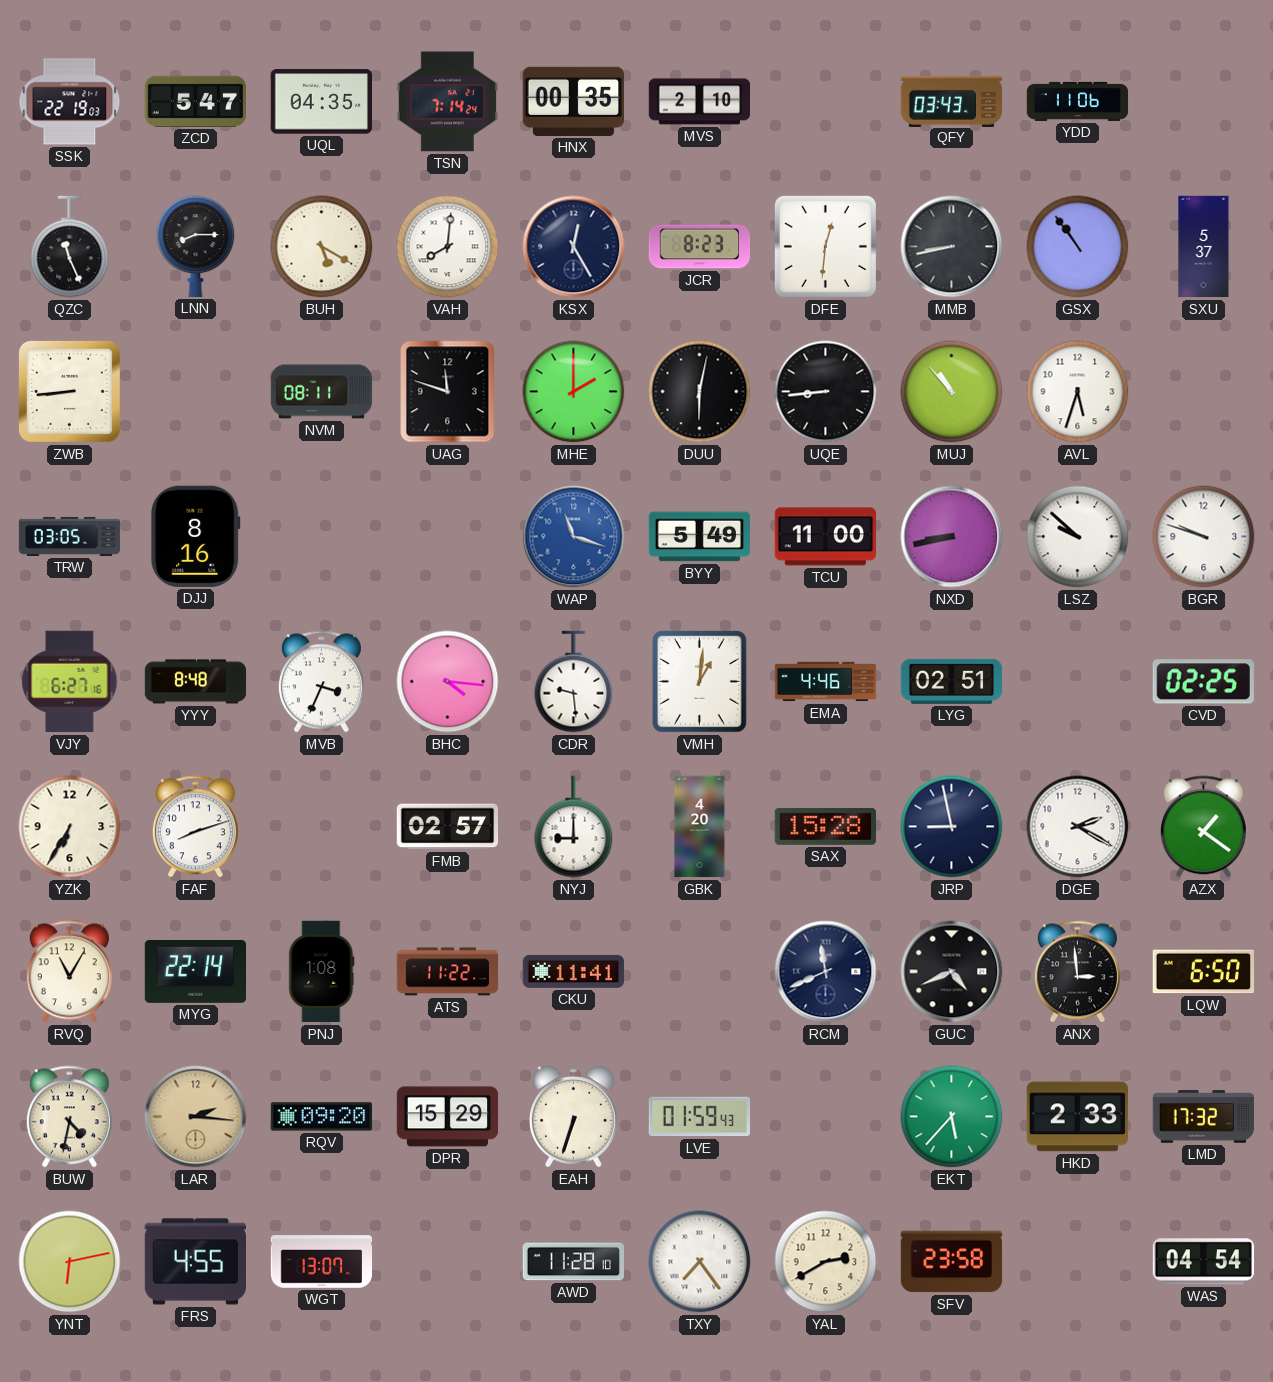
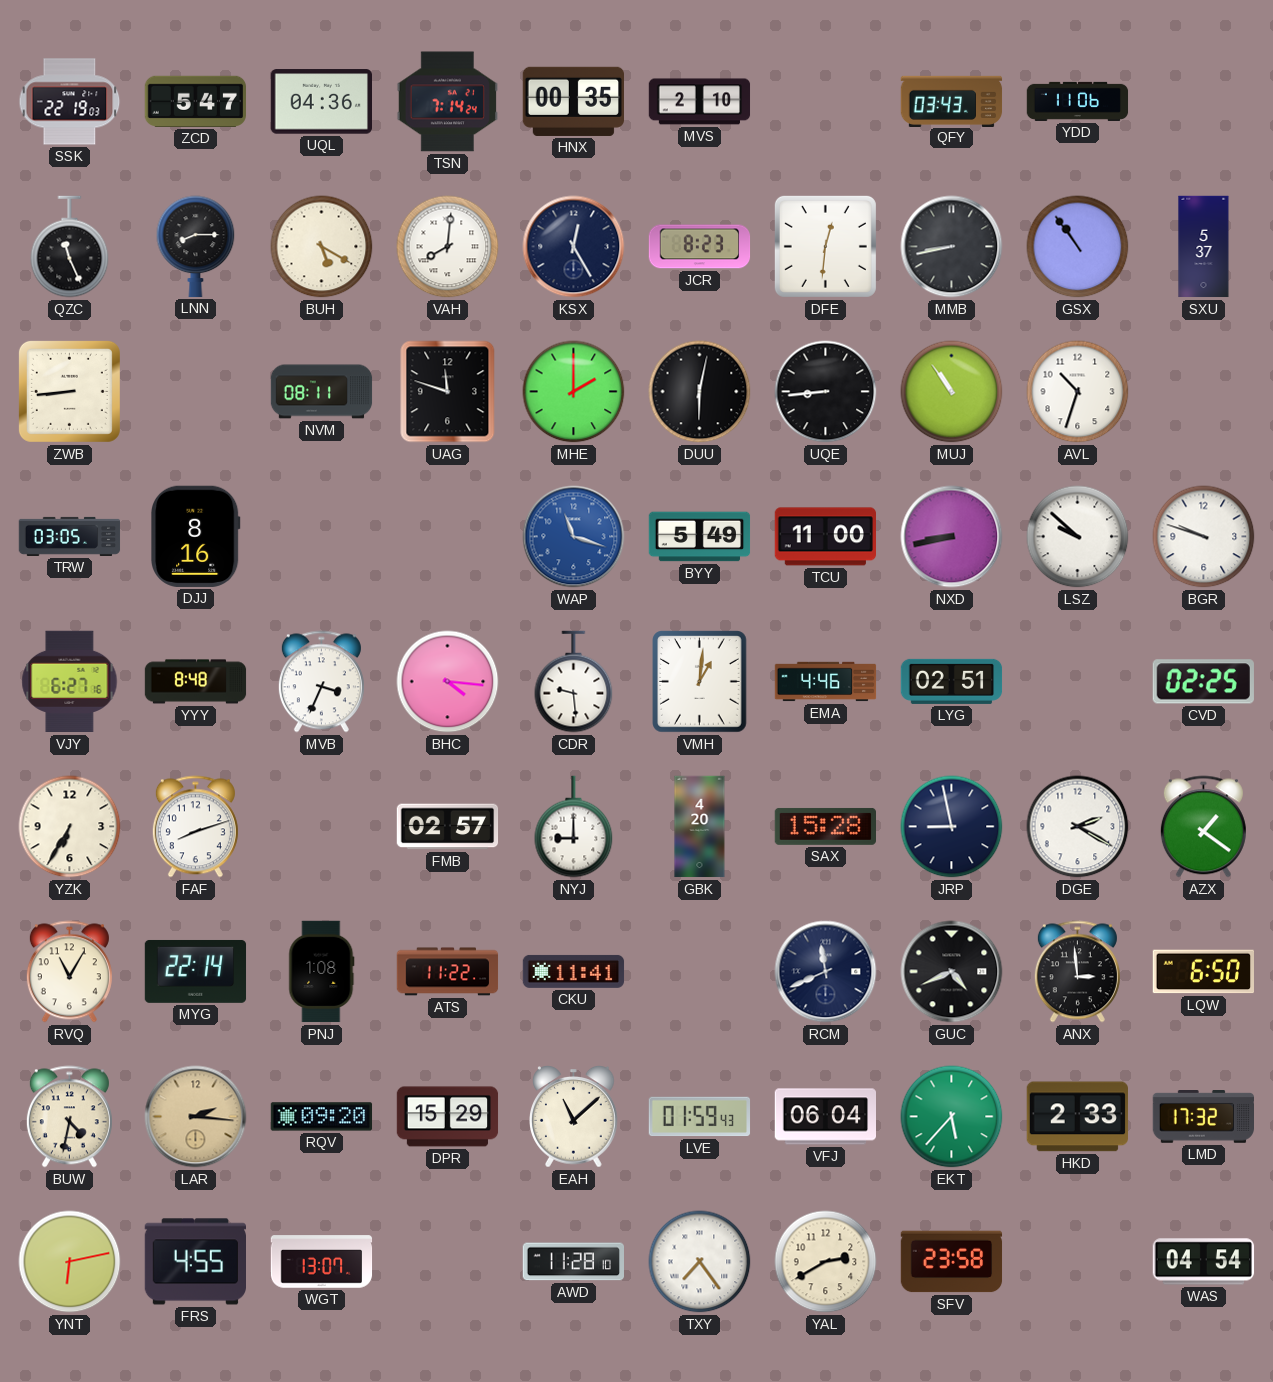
UQL: 04:35 -> 04:36
MUJ: 10:53 -> 10:54
AVL: 5:33 -> 10:33
EAH: 6:33 -> 11:08
VFJ: none -> 06:04
